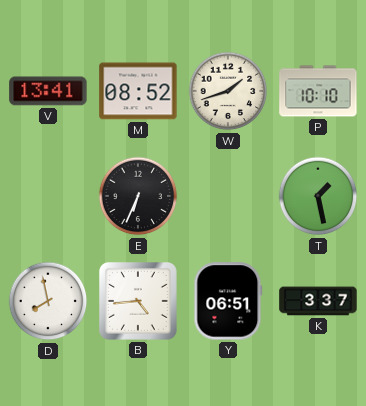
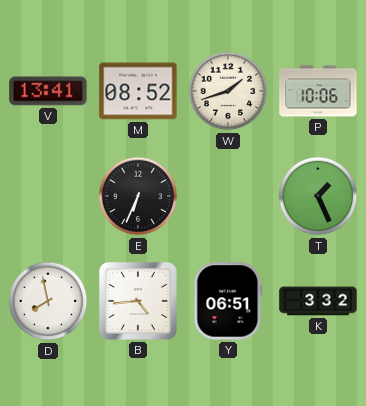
P: 10:10 -> 10:06
T: 1:28 -> 1:26
K: 3:37 -> 3:32
